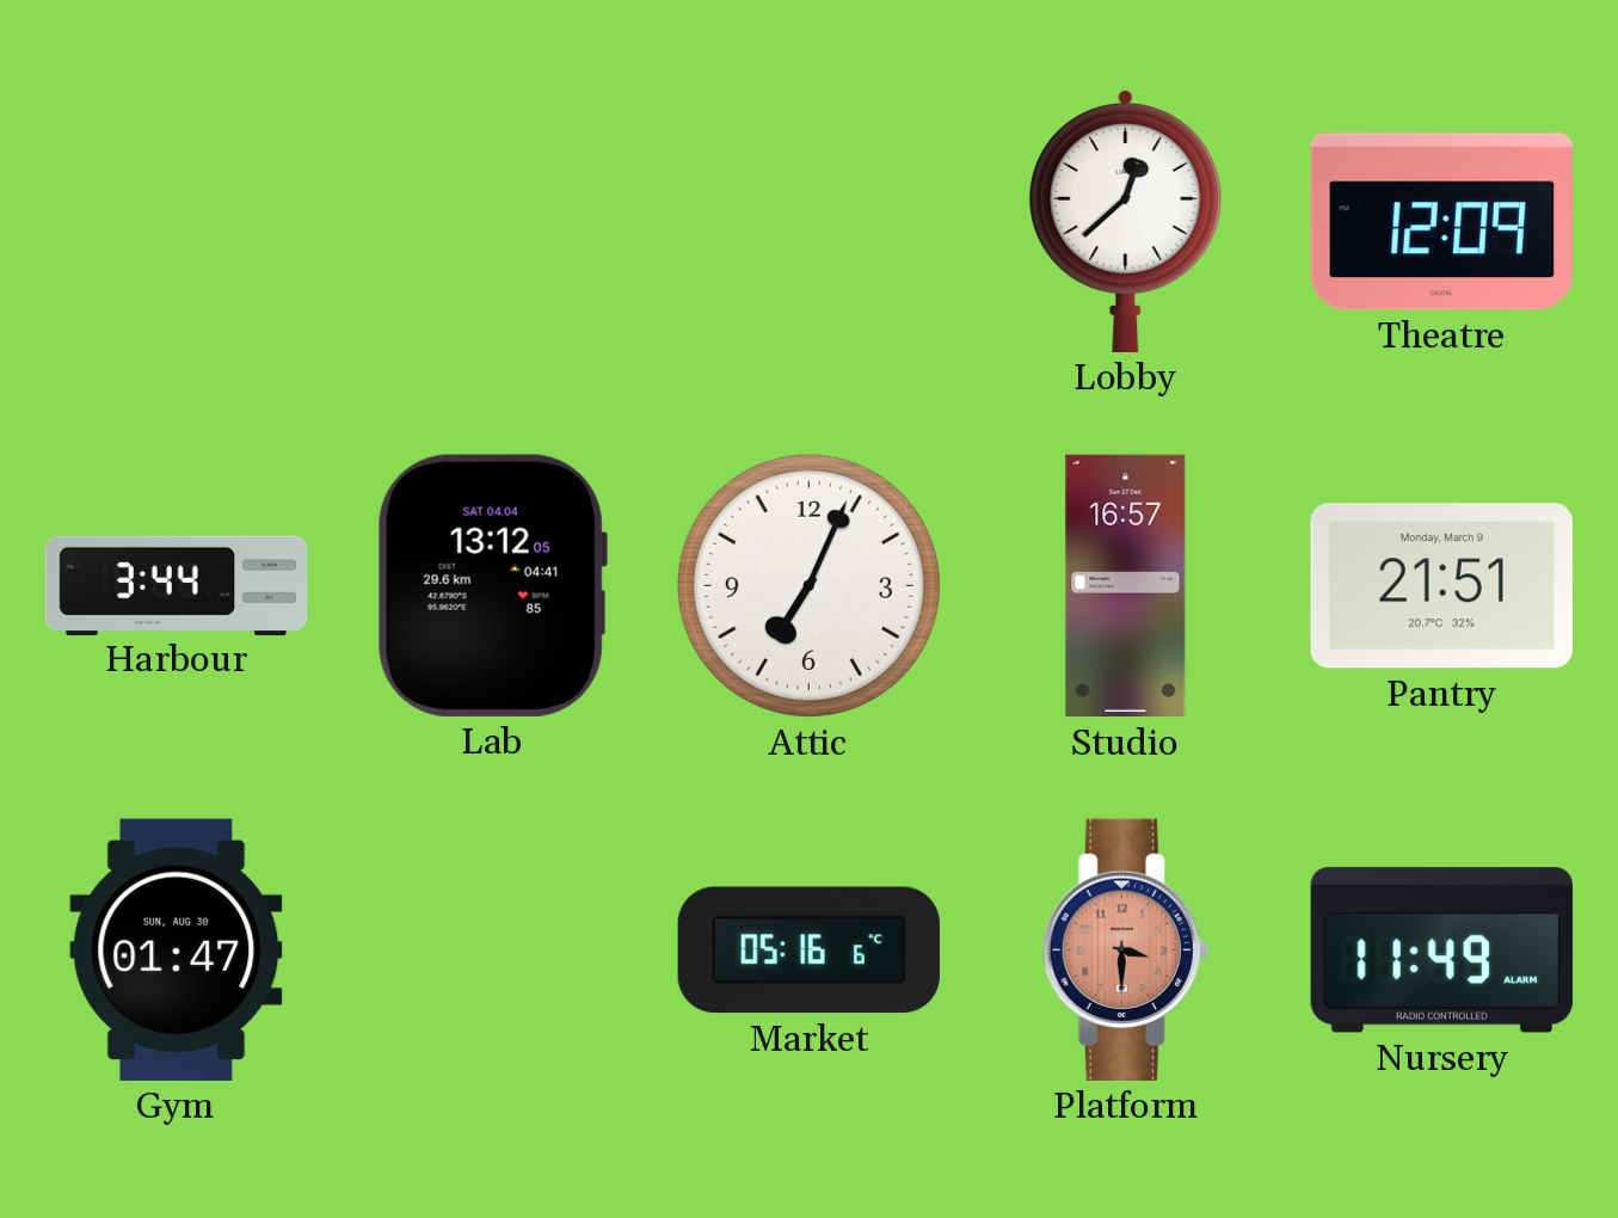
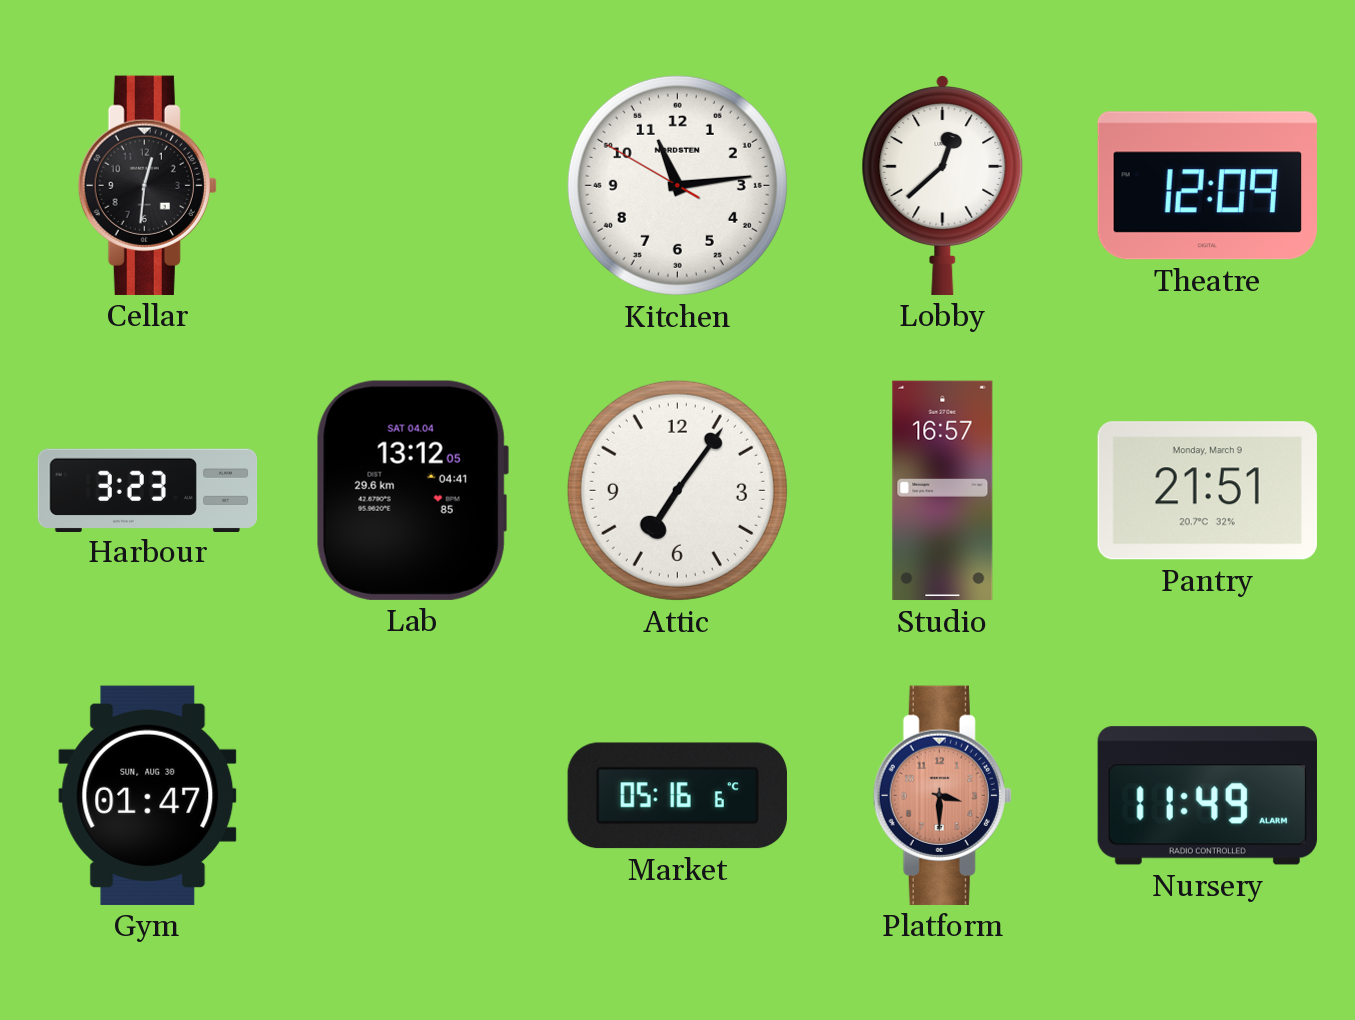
Cellar: none -> 12:31
Kitchen: none -> 11:13
Harbour: 3:44 -> 3:23
Attic: 7:04 -> 7:06
